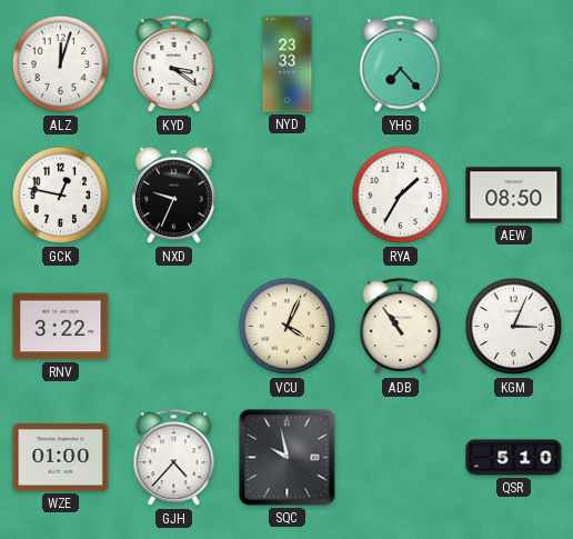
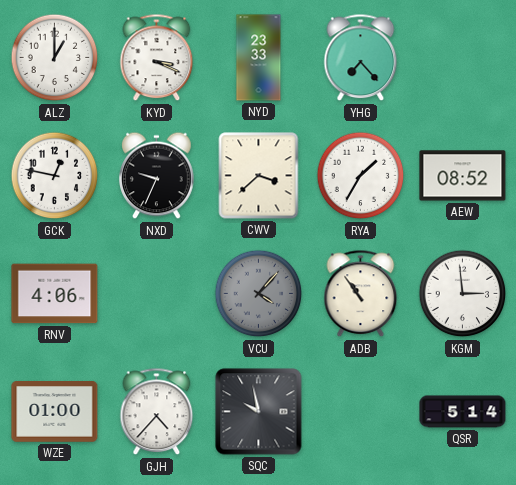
ALZ: 12:03 -> 1:00
KYD: 3:21 -> 3:19
CWV: none -> 3:38
AEW: 08:50 -> 08:52
RNV: 3:22 -> 4:06
VCU: 4:04 -> 4:07
VCU dial: cream -> grey
KGM: 3:04 -> 2:59
QSR: 5:10 -> 5:14
